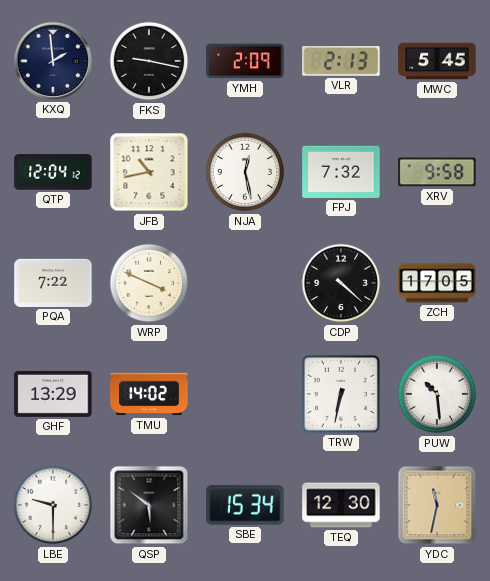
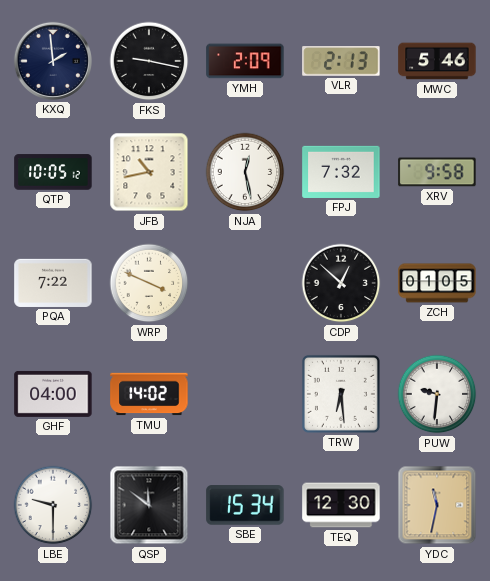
MWC: 5:45 -> 5:46
QTP: 12:04 -> 10:05
CDP: 4:22 -> 12:52
ZCH: 17:05 -> 01:05
GHF: 13:29 -> 04:00
TRW: 6:32 -> 6:29
PUW: 10:29 -> 9:31
QSP: 5:51 -> 11:51
